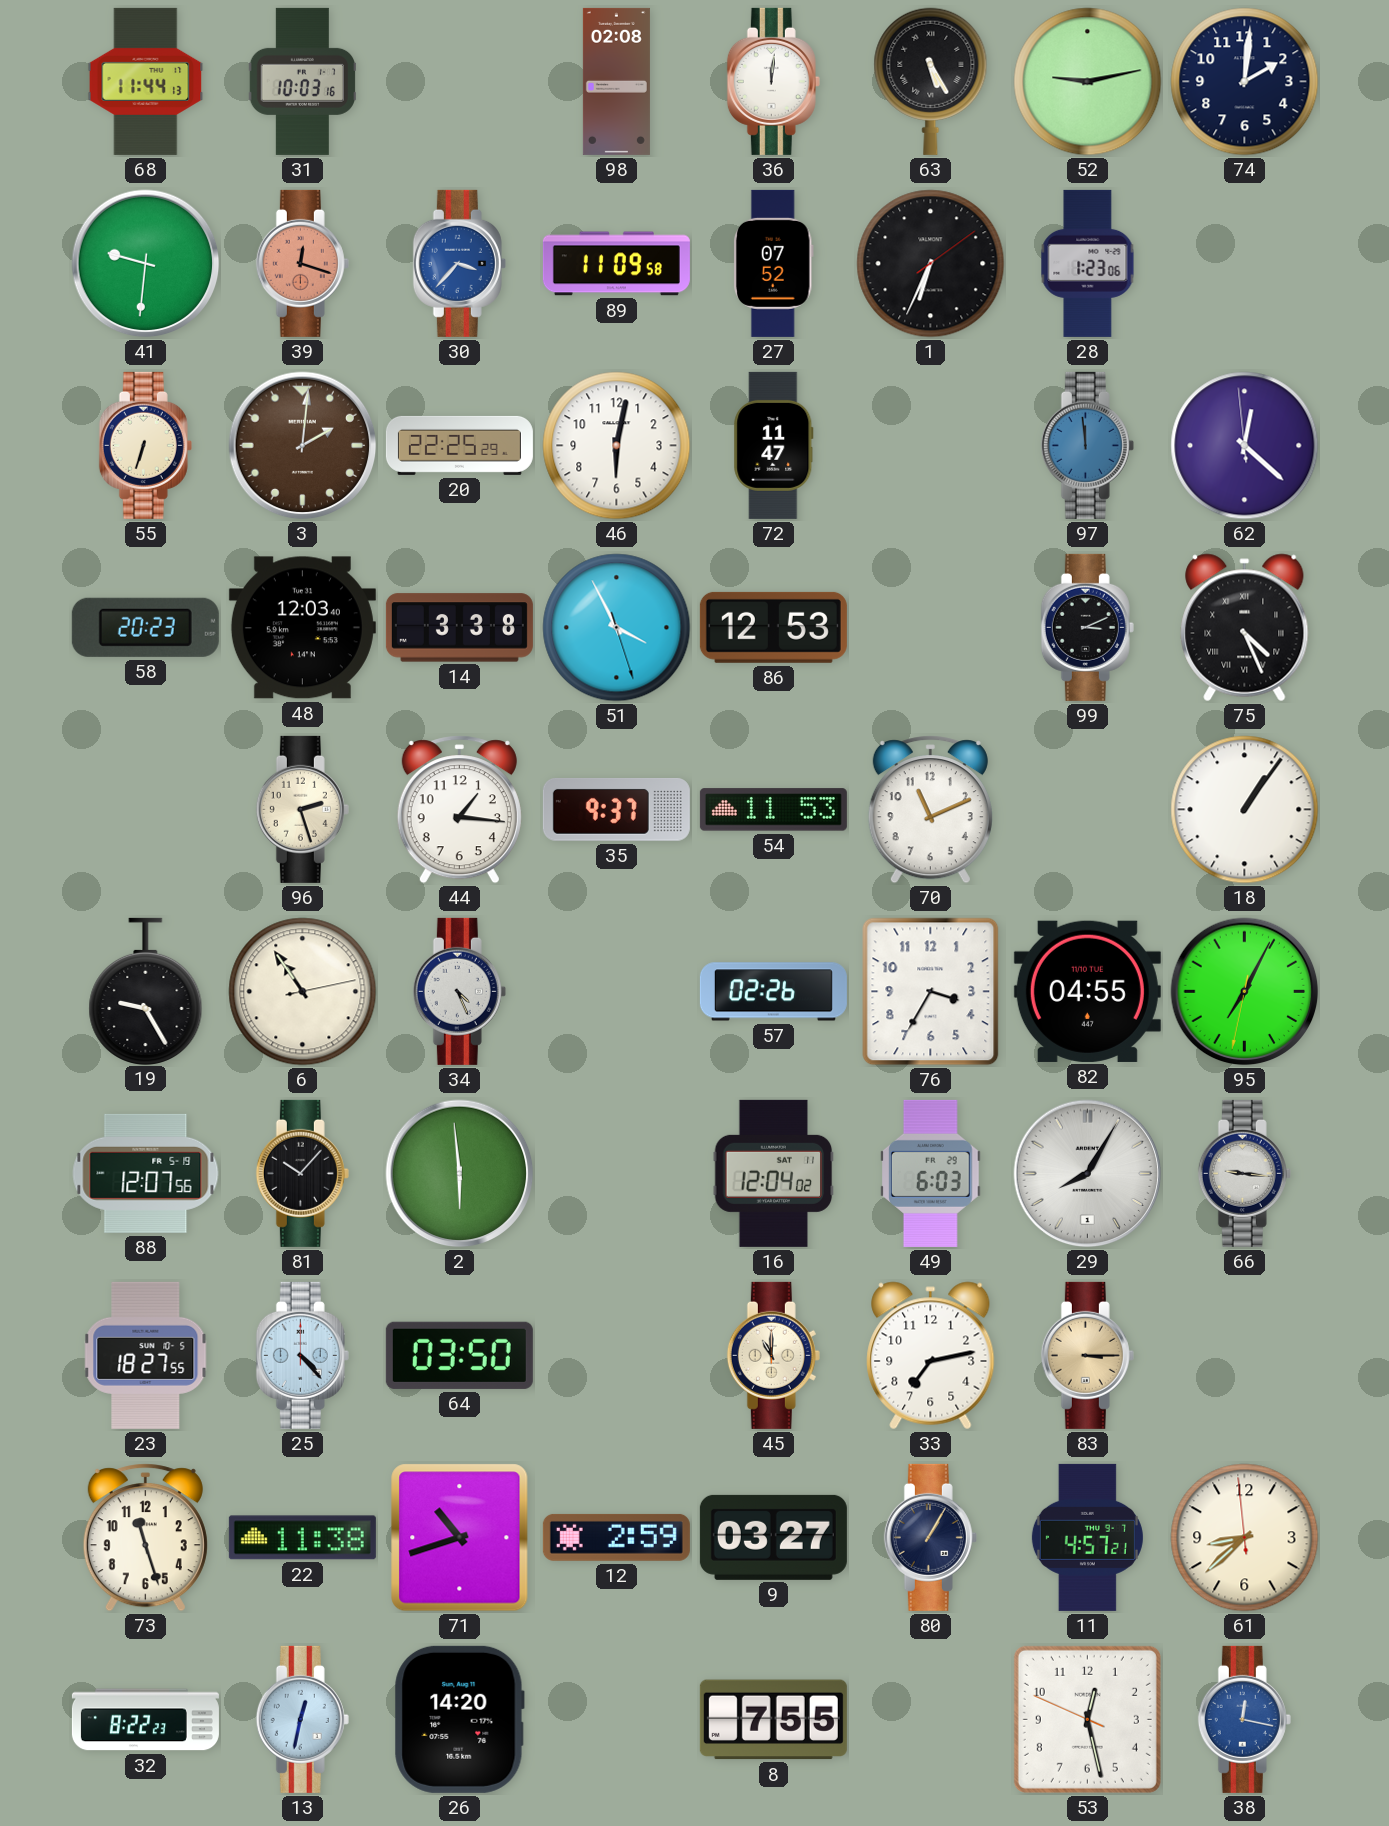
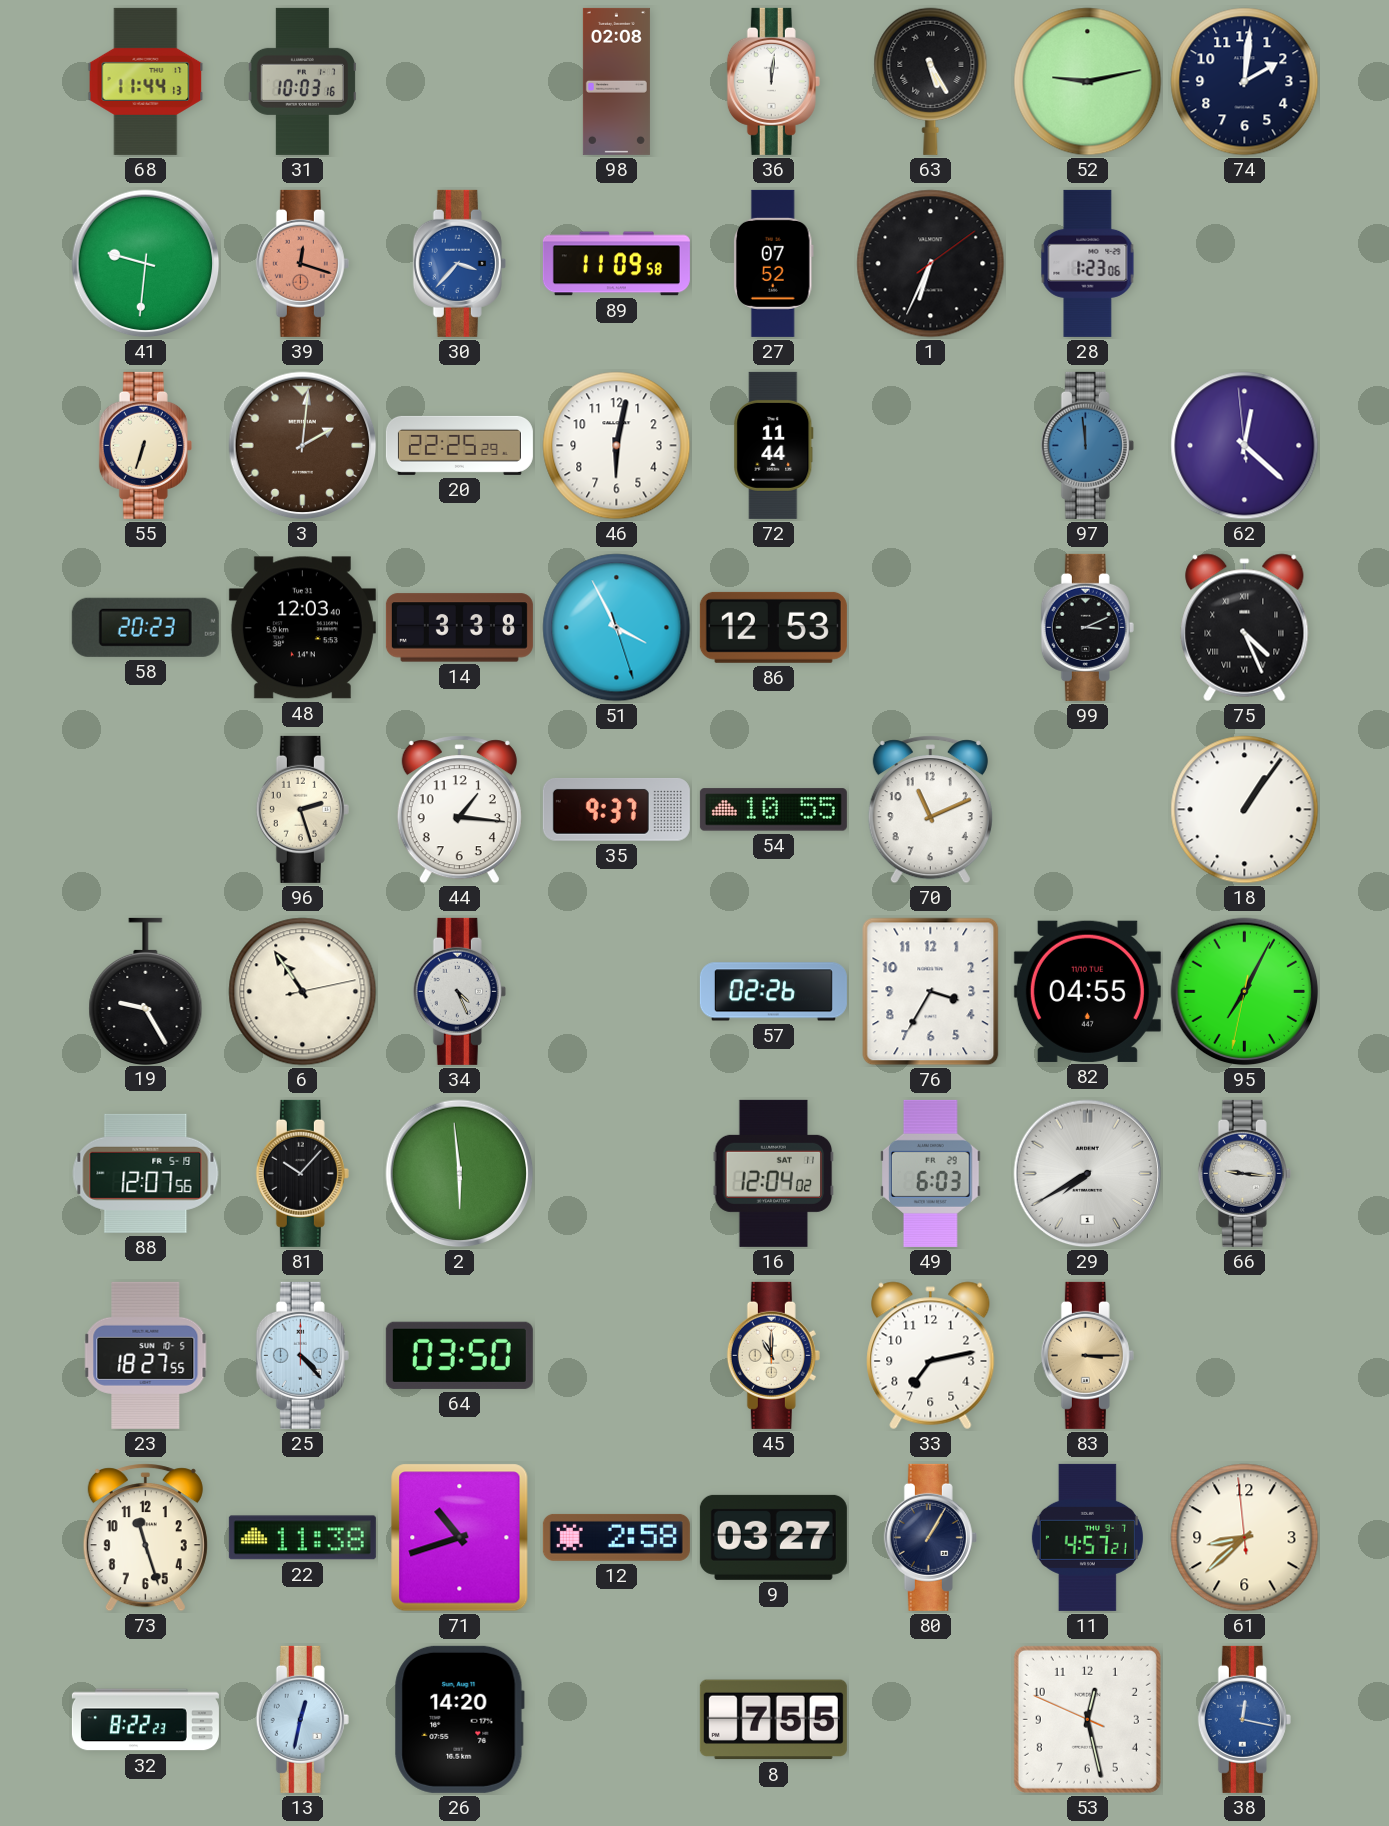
72: 11:47 -> 11:44
54: 11:53 -> 10:55
29: 8:05 -> 7:40
12: 2:59 -> 2:58
